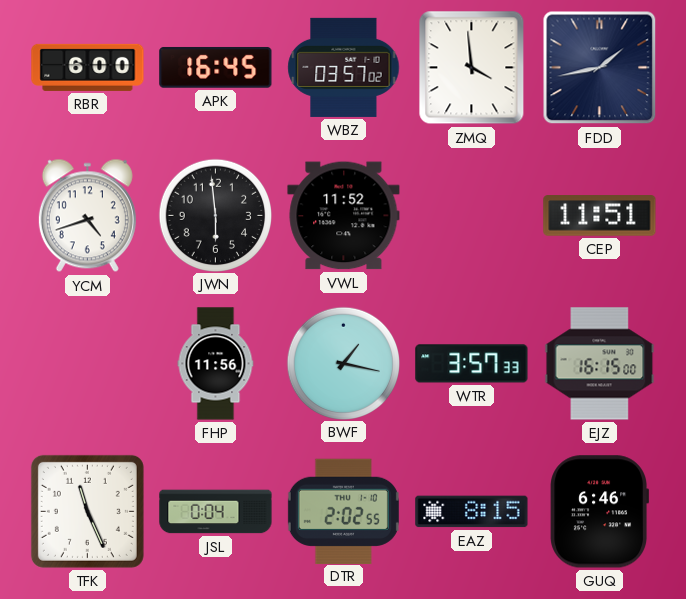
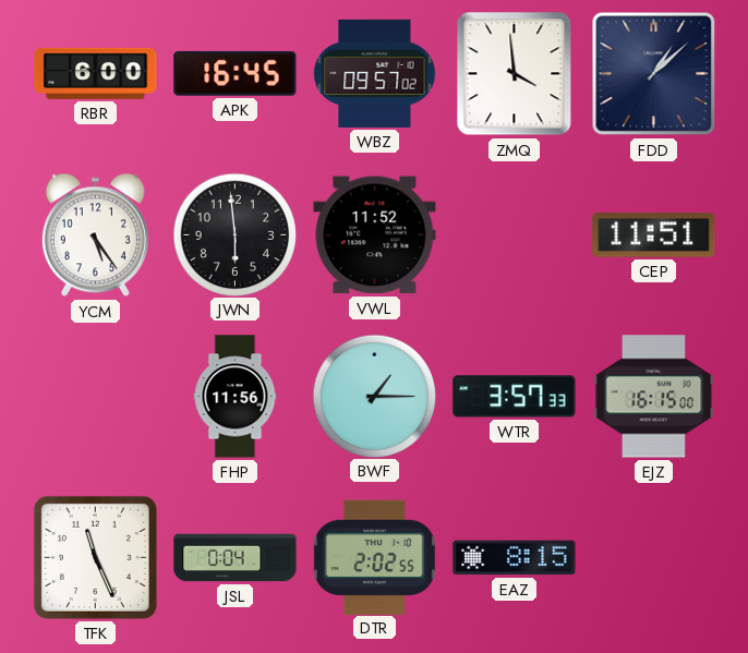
WBZ: 03:57 -> 09:57
FDD: 1:43 -> 1:08
YCM: 4:42 -> 5:24
BWF: 1:17 -> 1:15
GUQ: 6:46 -> none
